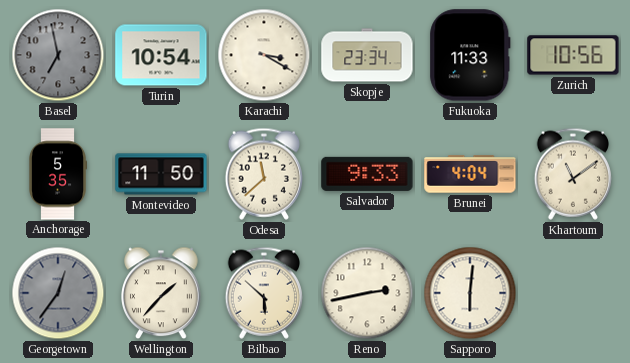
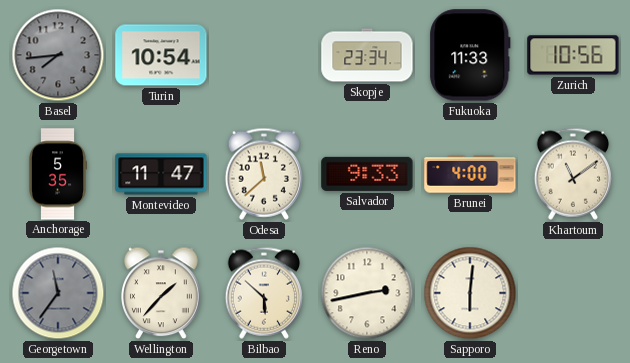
Basel: 6:58 -> 7:44
Karachi: 3:20 -> none
Montevideo: 11:50 -> 11:47
Brunei: 4:04 -> 4:00
Georgetown: 12:36 -> 11:36
